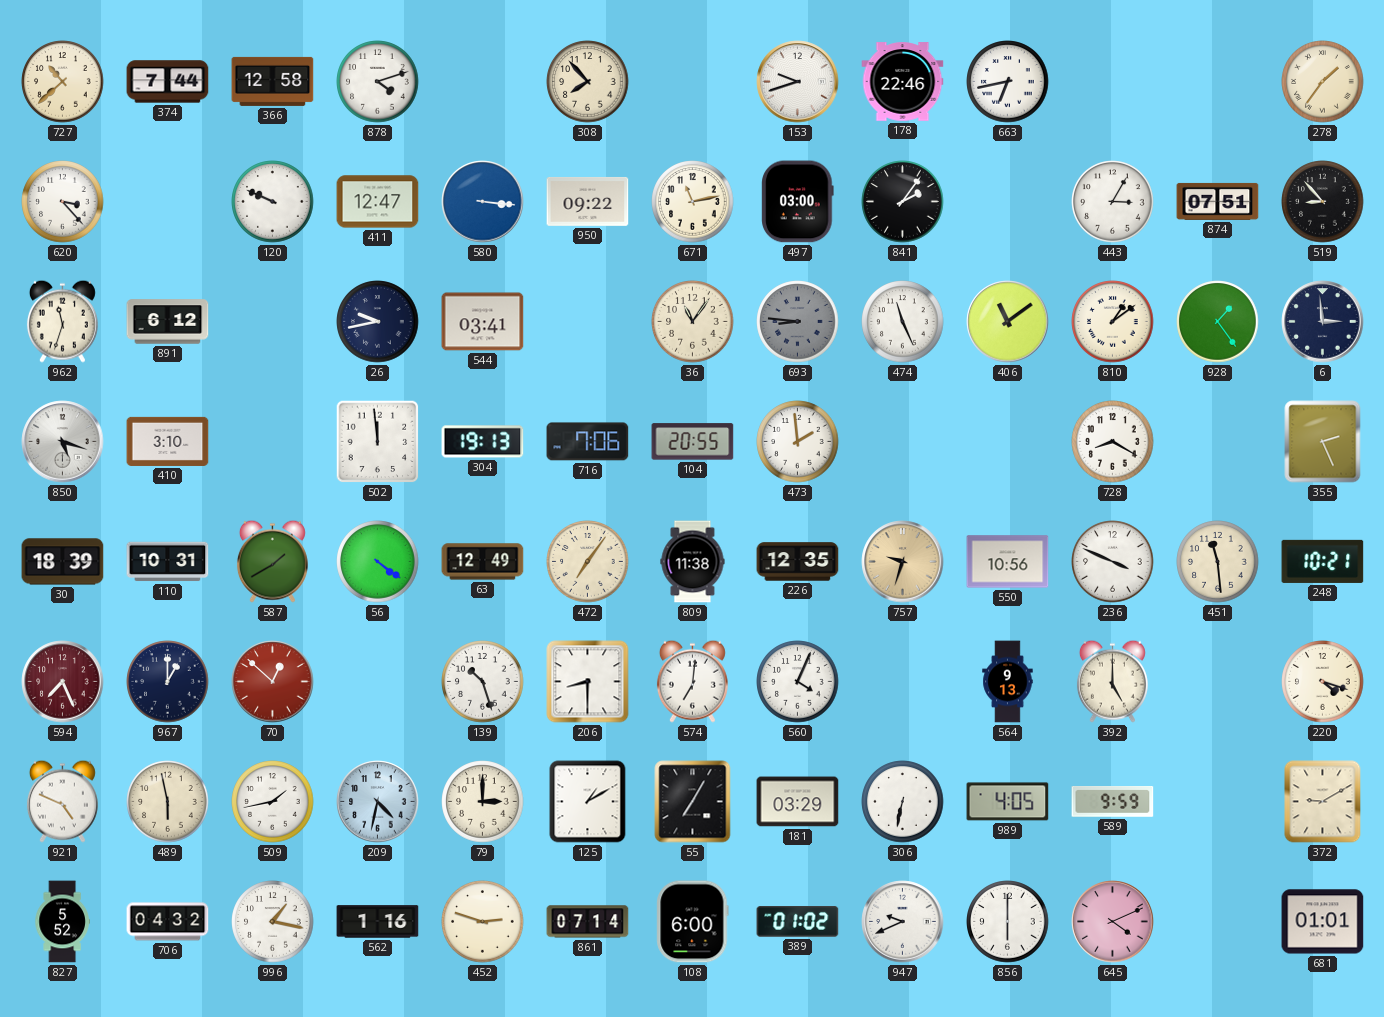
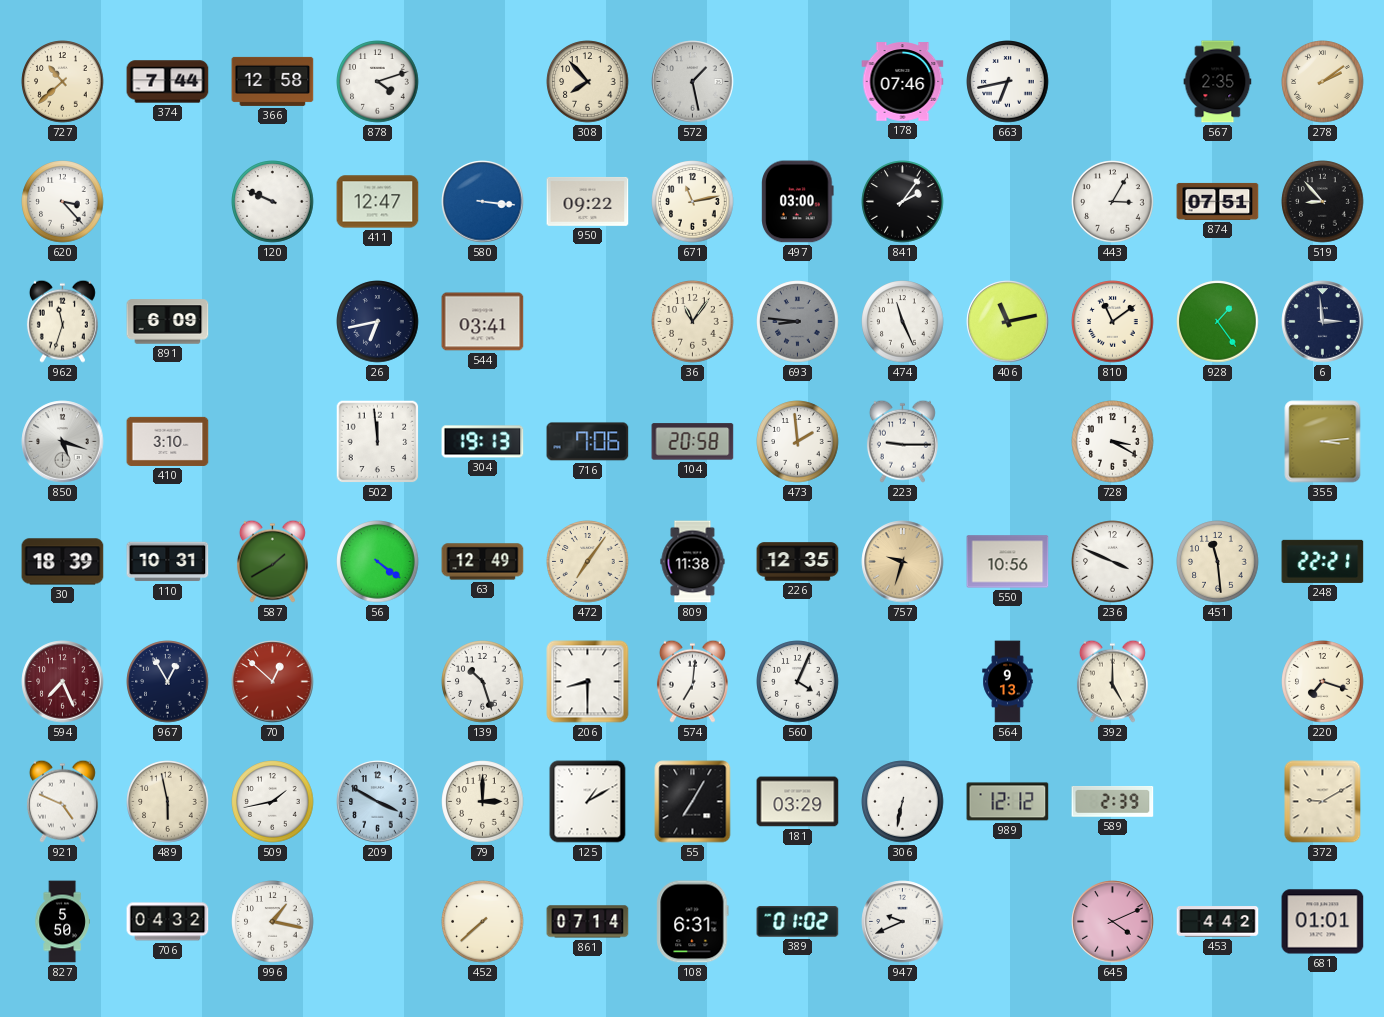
572: none -> 1:28
153: 9:42 -> none
178: 22:46 -> 07:46
567: none -> 2:35
278: 1:36 -> 2:09
891: 6:12 -> 6:09
26: 9:43 -> 6:43
406: 11:09 -> 11:13
810: 1:09 -> 11:09
104: 20:55 -> 20:58
223: none -> 9:15
728: 8:20 -> 3:20
355: 2:26 -> 3:14
248: 10:21 -> 22:21
967: 1:00 -> 12:55
220: 4:18 -> 7:18
209: 4:32 -> 3:50
989: 4:05 -> 12:12
589: 9:59 -> 2:39
827: 5:52 -> 5:50
562: 1:16 -> none
452: 2:48 -> 7:38
108: 6:00 -> 6:31
856: 6:00 -> none
453: none -> 4:42
